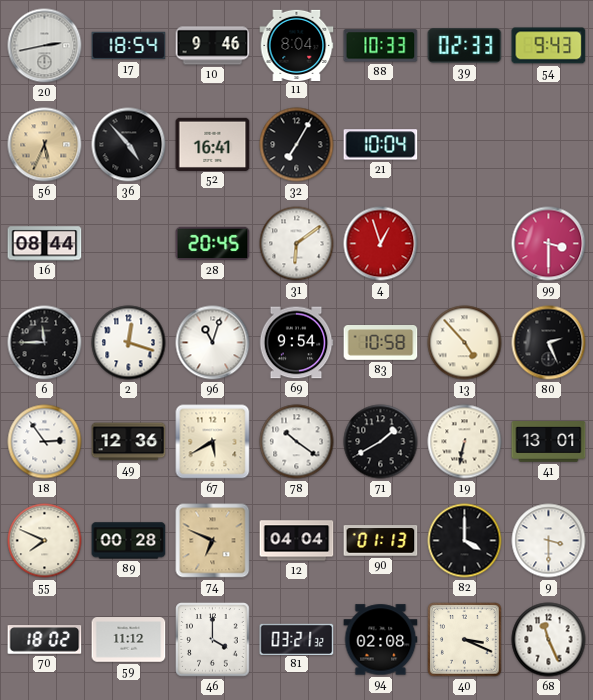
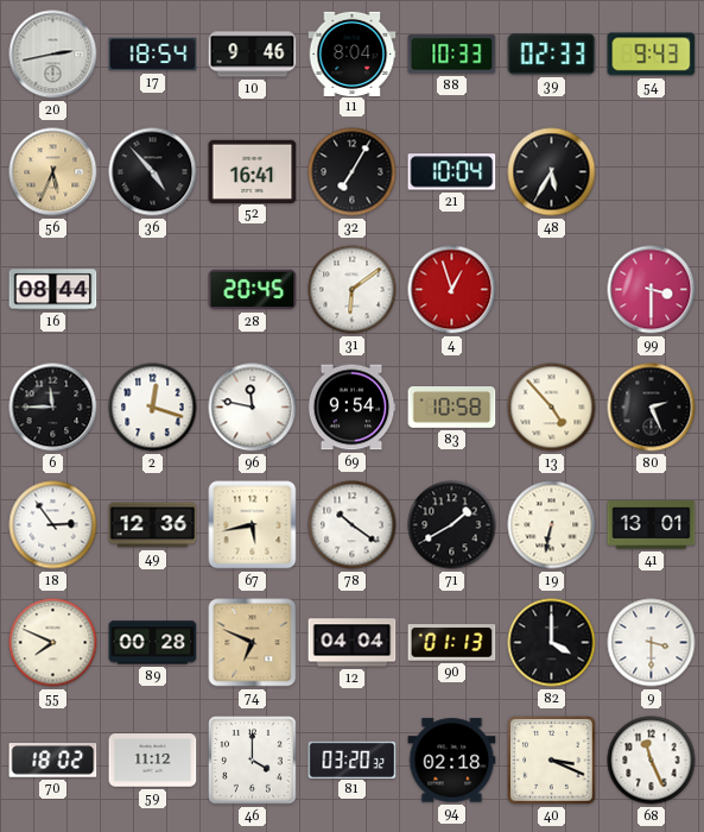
48: none -> 5:35
96: 11:03 -> 11:47
67: 5:40 -> 5:43
81: 03:21 -> 03:20
94: 02:08 -> 02:18
